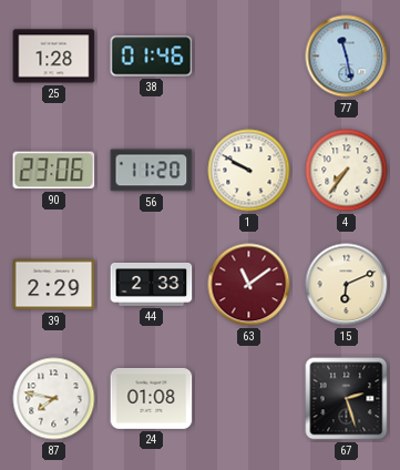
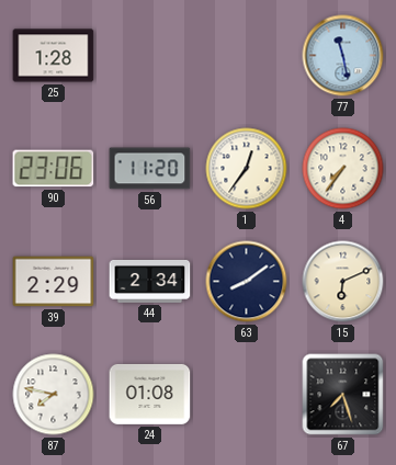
38: 01:46 -> none
1: 9:50 -> 12:36
44: 2:33 -> 2:34
63: 11:09 -> 8:09
63 dial: burgundy -> navy
67: 2:27 -> 7:27
